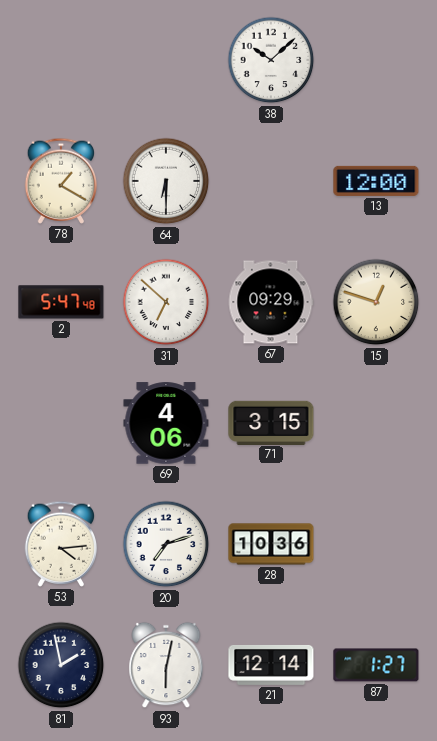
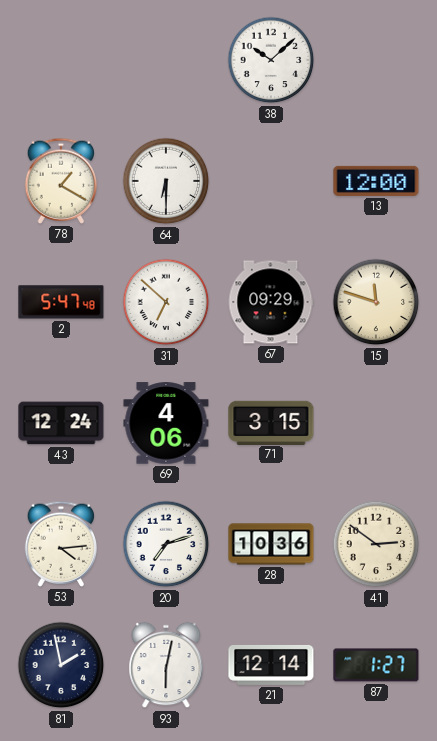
15: 12:48 -> 11:48
43: none -> 12:24
41: none -> 2:51
